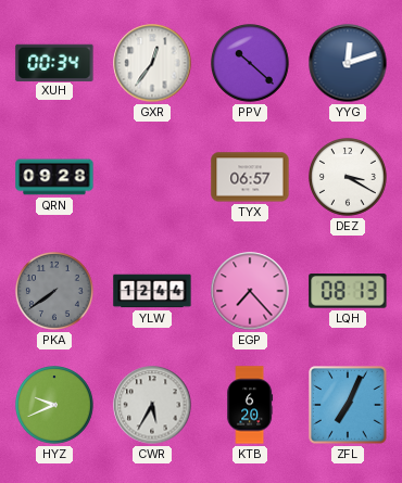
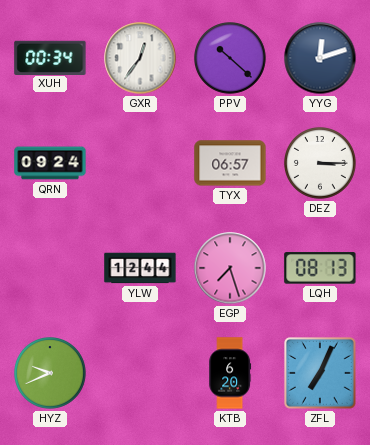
QRN: 09:28 -> 09:24
DEZ: 3:20 -> 3:15
PKA: 7:39 -> none
EGP: 7:23 -> 7:27
CWR: 5:35 -> none
